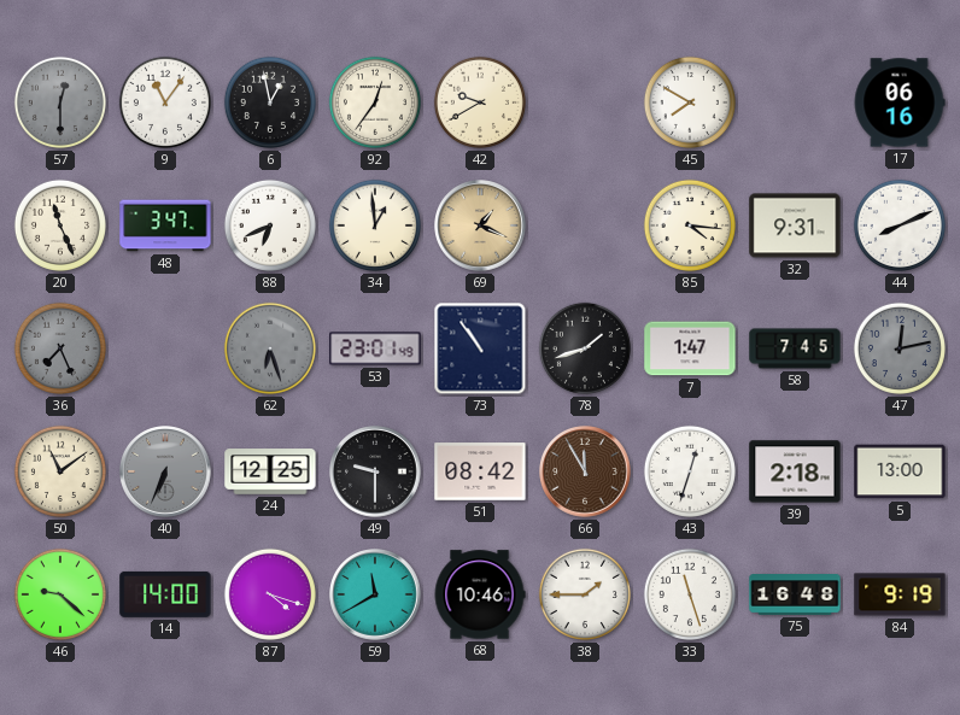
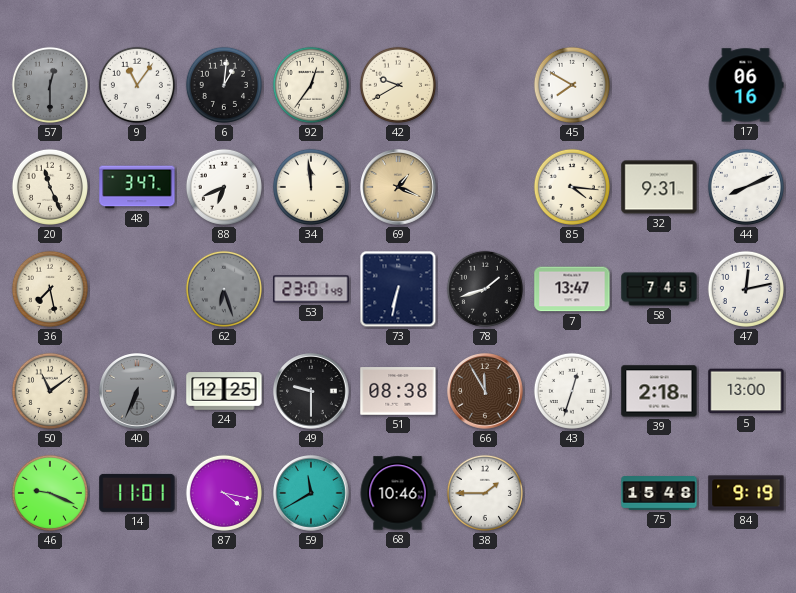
6: 12:58 -> 1:01
34: 12:59 -> 11:59
36: 7:26 -> 7:28
36 dial: grey -> cream
73: 10:54 -> 6:32
7: 1:47 -> 13:47
47 dial: grey -> white
51: 08:42 -> 08:38
46: 9:22 -> 9:19
14: 14:00 -> 11:01
87: 4:18 -> 4:17
33: 11:27 -> none
75: 16:48 -> 15:48
